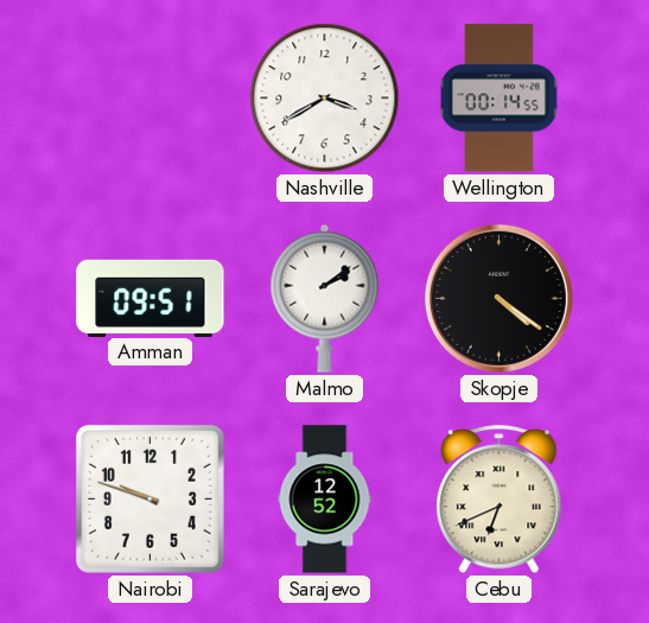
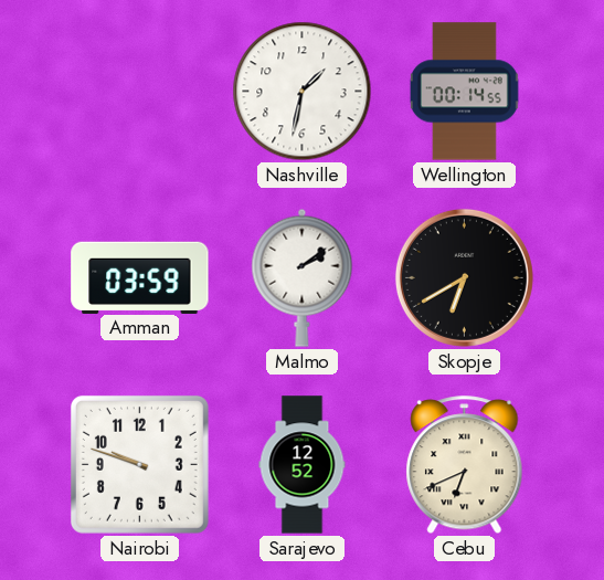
Nashville: 3:40 -> 1:32
Amman: 09:51 -> 03:59
Skopje: 4:21 -> 6:40
